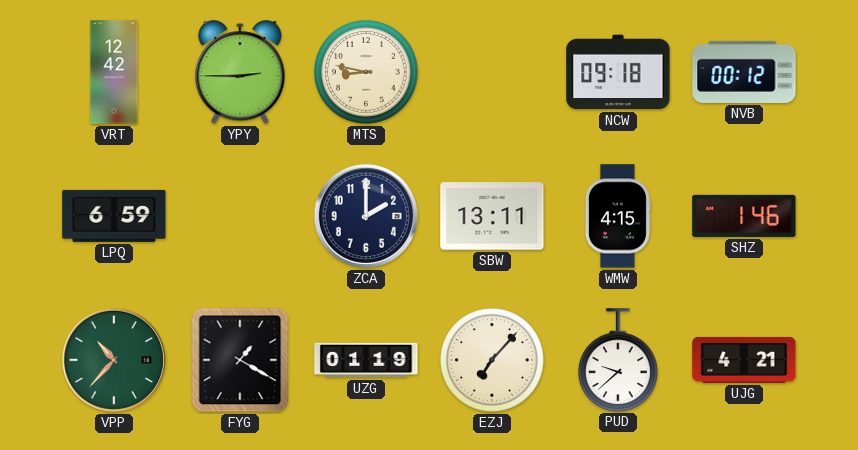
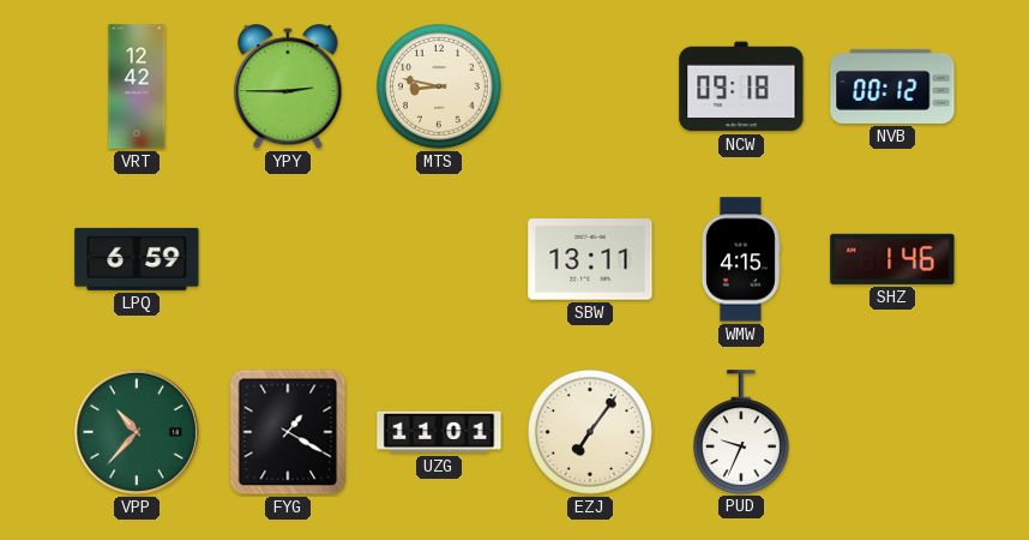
ZCA: 2:00 -> none
UZG: 01:19 -> 11:01
EZJ: 7:07 -> 7:06
PUD: 9:38 -> 9:34
UJG: 4:21 -> none
